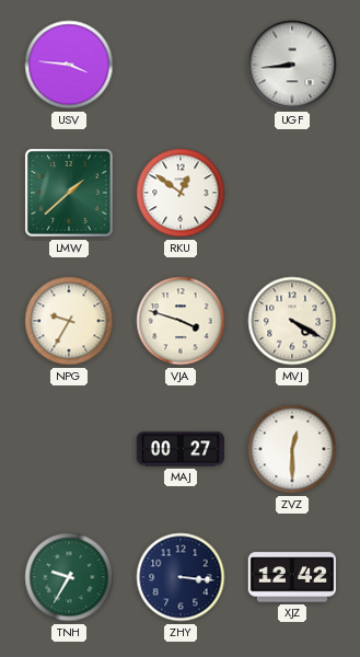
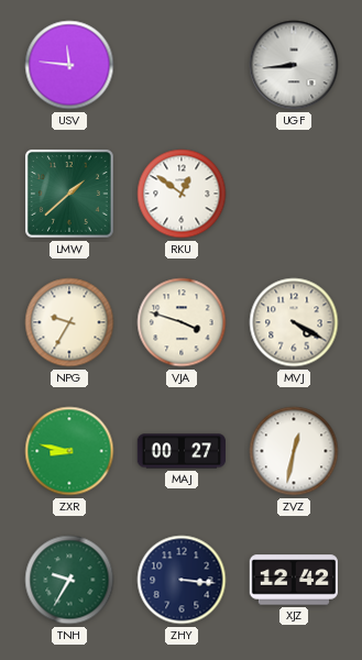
USV: 3:46 -> 11:46
ZXR: none -> 8:47
ZVZ: 12:30 -> 12:32
